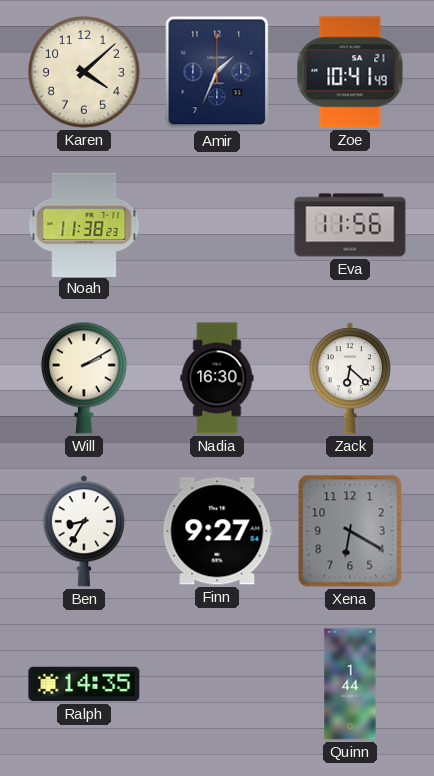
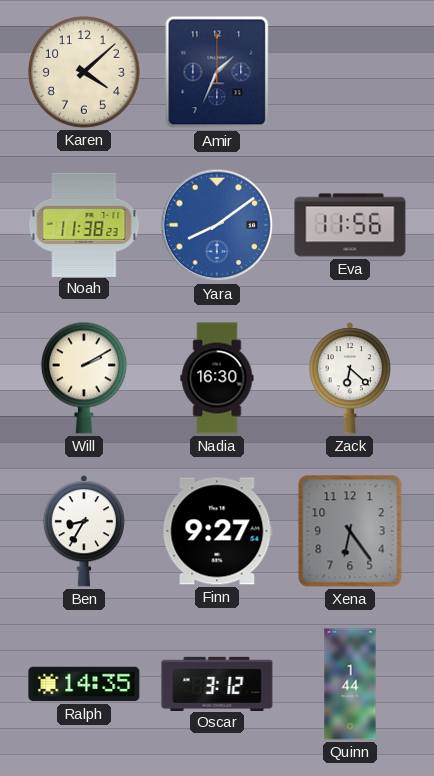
Zoe: 10:41 -> none
Yara: none -> 8:09
Xena: 6:20 -> 6:24
Oscar: none -> 3:12
